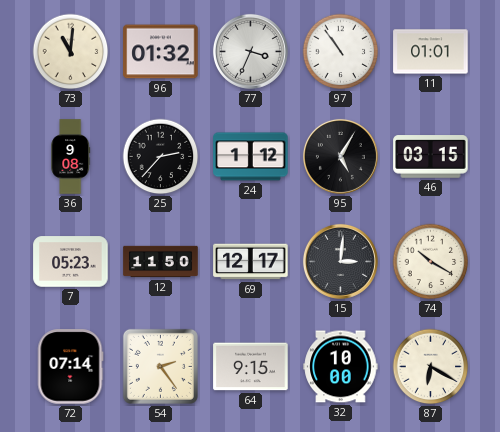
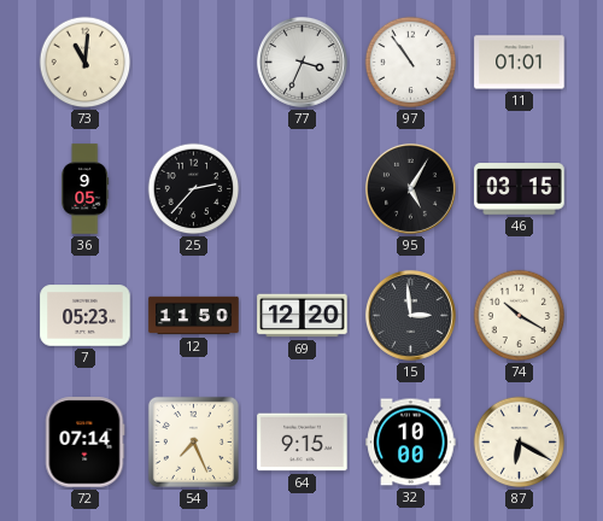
96: 01:32 -> none
36: 9:08 -> 9:05
24: 1:12 -> none
69: 12:17 -> 12:20
15: 3:01 -> 2:59
54: 2:24 -> 7:26
